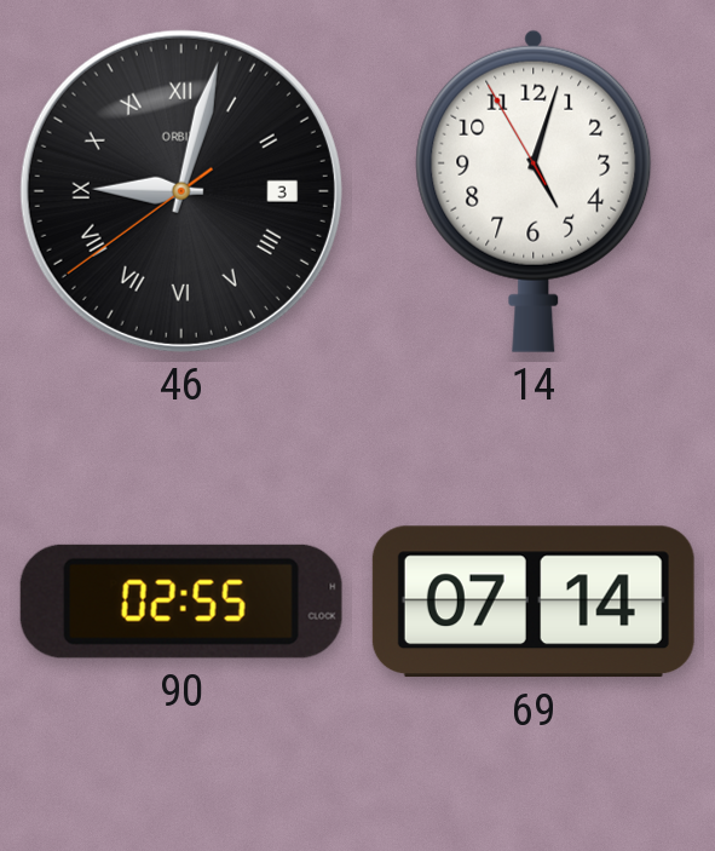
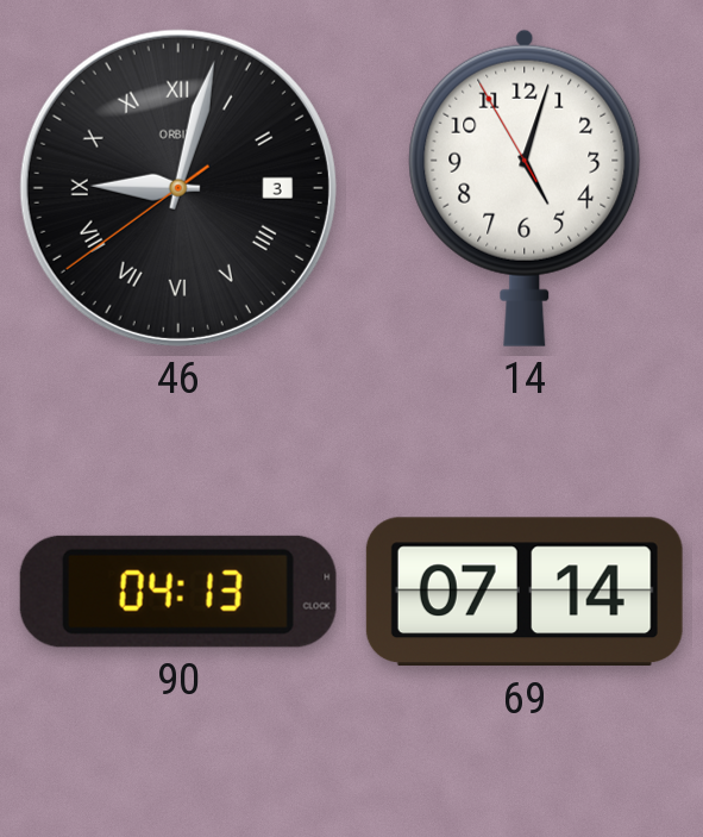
90: 02:55 -> 04:13
